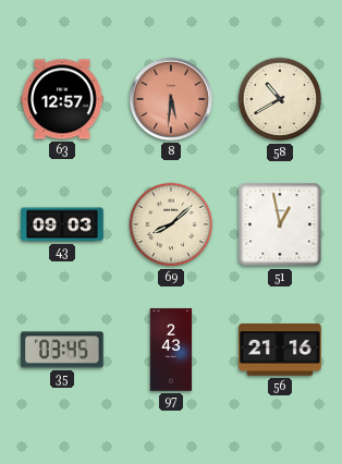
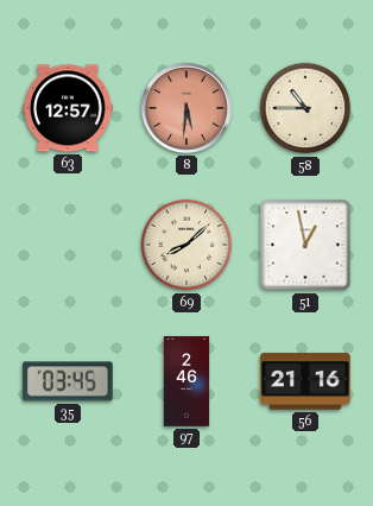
58: 10:40 -> 10:45
43: 09:03 -> none
97: 2:43 -> 2:46
